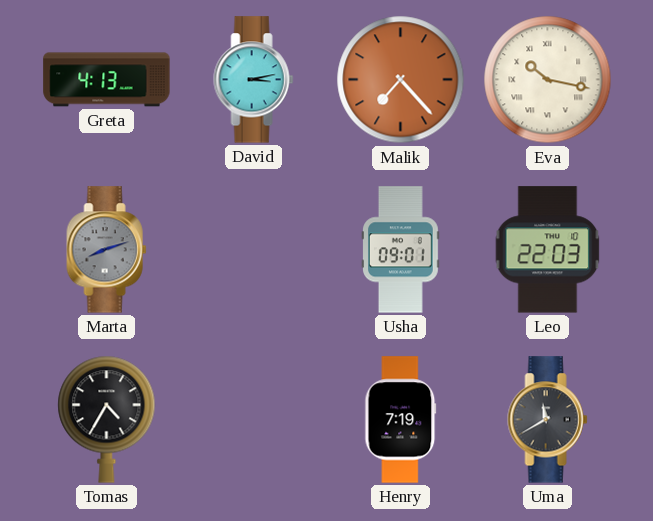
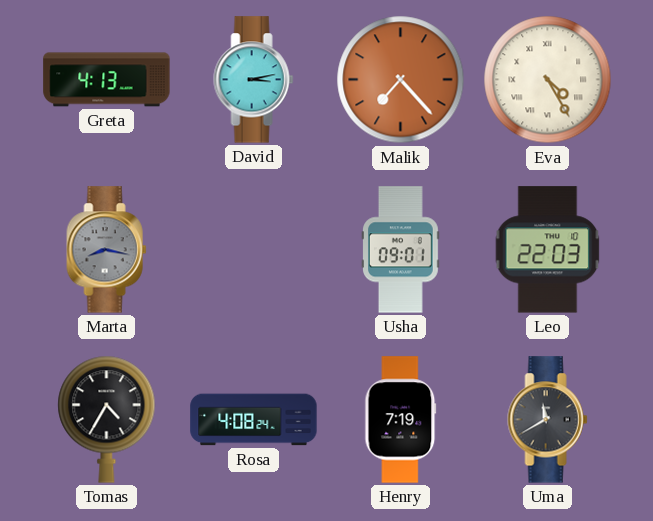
Eva: 10:17 -> 4:25
Marta: 8:12 -> 8:17
Rosa: none -> 4:08
